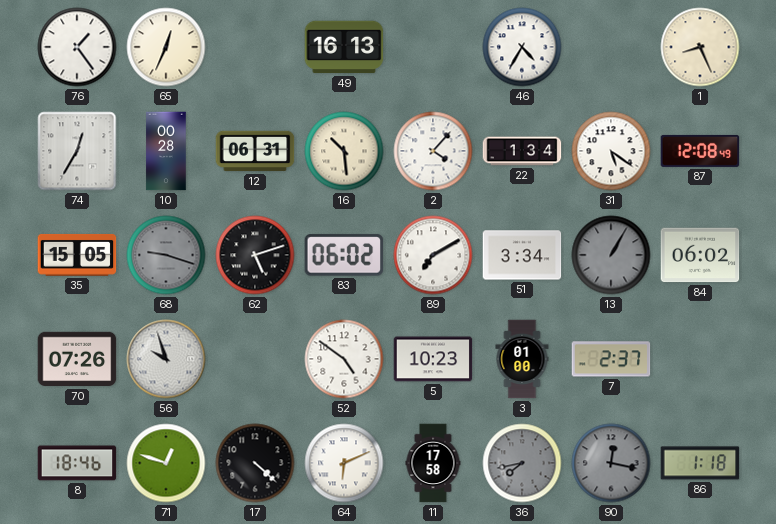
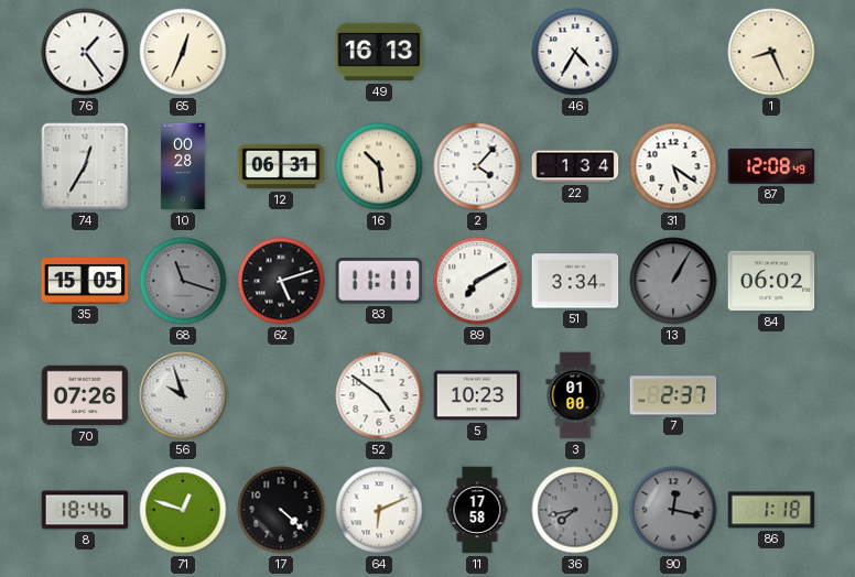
68: 9:18 -> 11:18
83: 06:02 -> 11:11
